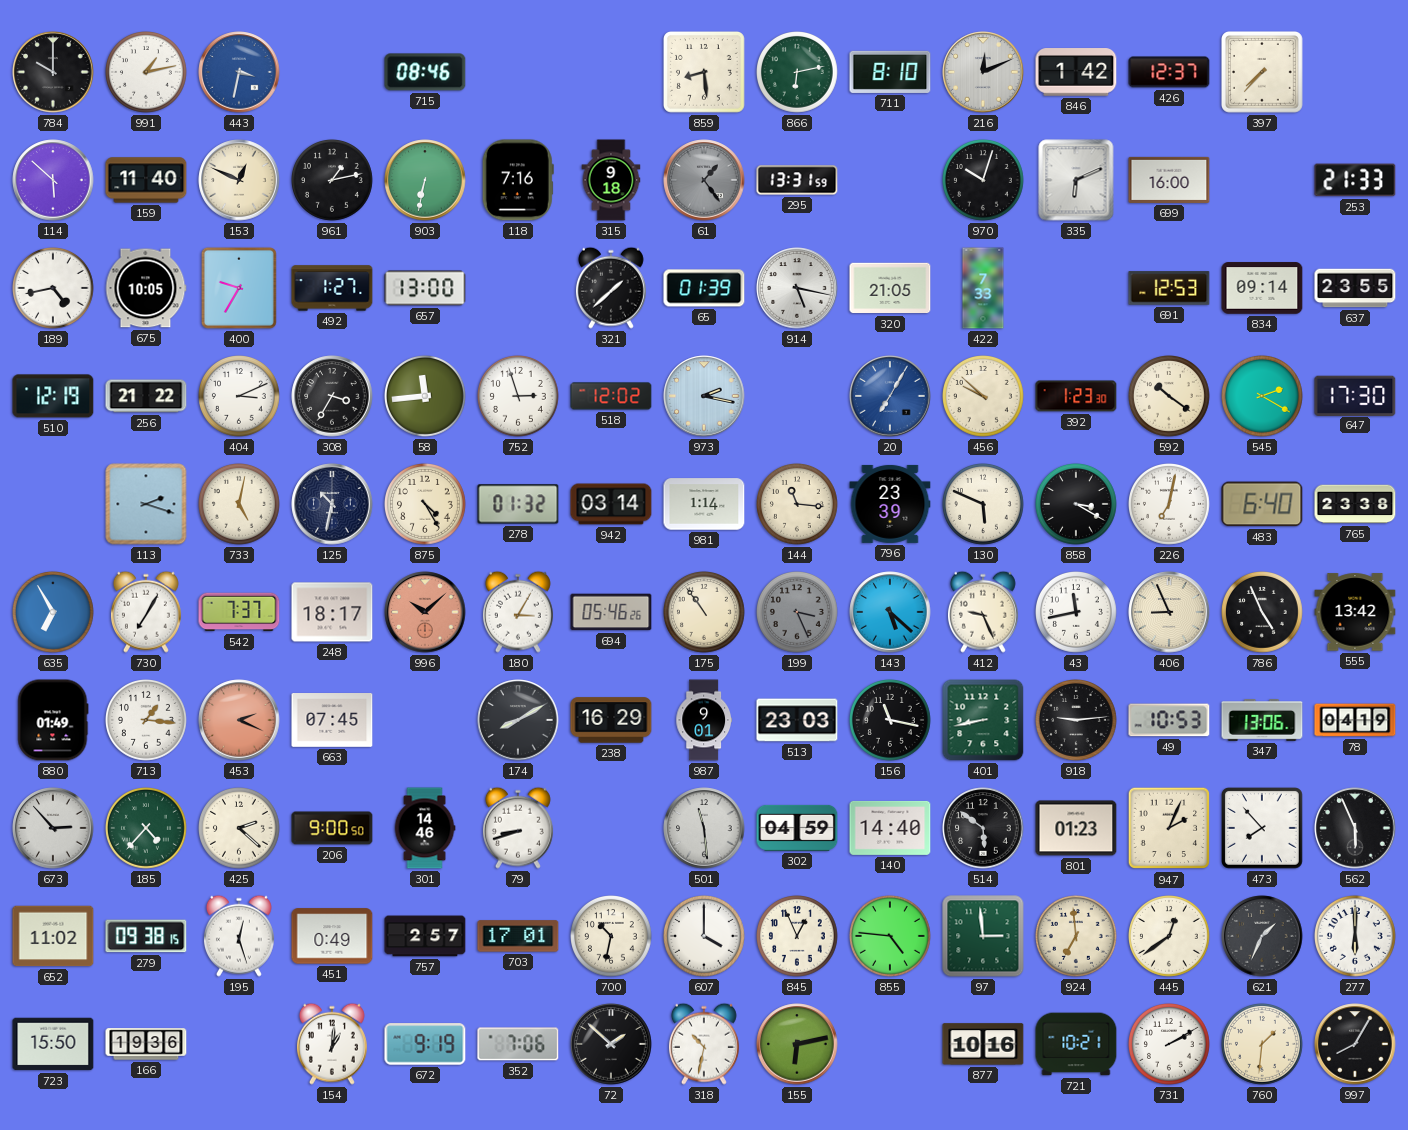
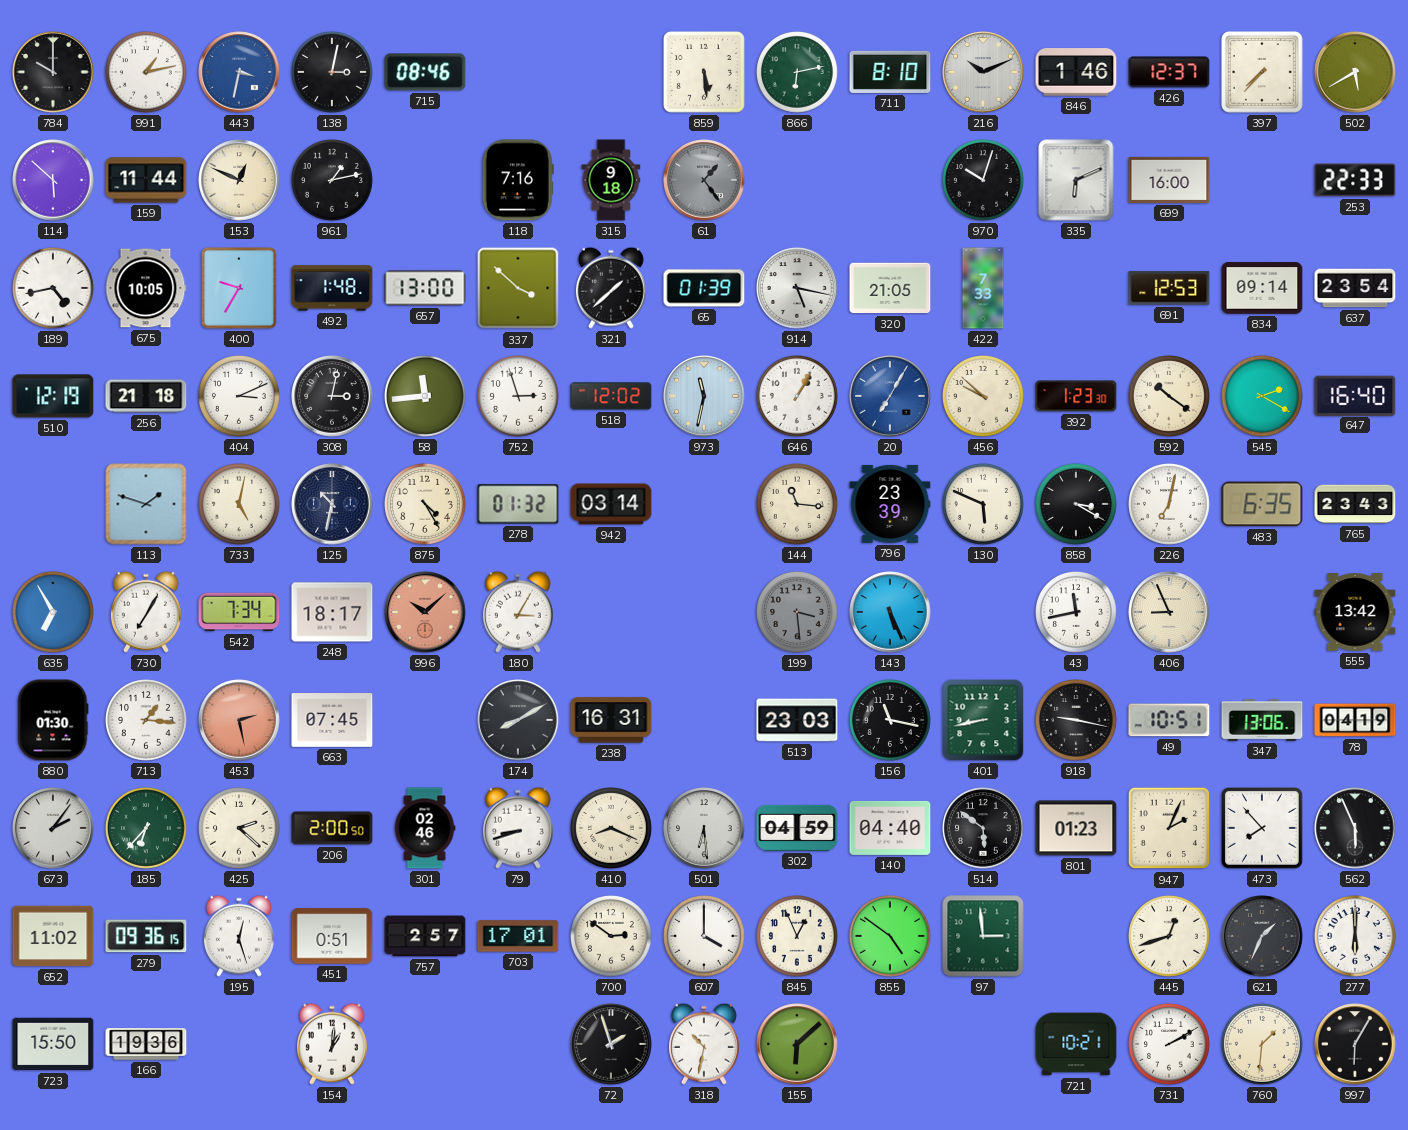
138: none -> 3:02
859: 8:29 -> 5:29
216: 12:11 -> 10:11
846: 1:42 -> 1:46
502: none -> 5:40
159: 11:40 -> 11:44
903: 6:32 -> none
295: 13:31 -> none
253: 21:33 -> 22:33
492: 1:27 -> 1:48
337: none -> 3:52
637: 23:55 -> 23:54
256: 21:22 -> 21:18
308: 3:35 -> 3:02
973: 2:17 -> 11:32
646: none -> 1:05
647: 17:30 -> 16:40
113: 2:18 -> 1:48
981: 1:14 -> none
483: 6:40 -> 6:35
765: 23:38 -> 23:43
542: 7:37 -> 7:34
694: 05:46 -> none
175: 10:54 -> none
199: 3:26 -> 3:29
143: 5:22 -> 5:26
412: 9:26 -> none
786: 4:56 -> none
880: 01:49 -> 01:30
453: 2:19 -> 2:28
238: 16:29 -> 16:31
987: 9:01 -> none
918: 9:14 -> 9:17
49: 10:53 -> 10:51
673: 2:53 -> 2:06
185: 4:37 -> 6:37
206: 9:00 -> 2:00
301: 14:46 -> 02:46
410: none -> 8:19
501: 11:29 -> 6:29
140: 14:40 -> 04:40
279: 09:38 -> 09:36
451: 0:49 -> 0:51
700: 10:32 -> 2:51
855: 4:46 -> 4:51
924: 6:59 -> none
445: 12:39 -> 12:42
672: 9:19 -> none
352: 7:06 -> none
72: 1:52 -> 1:57
155: 6:13 -> 6:08
877: 10:16 -> none
997: 8:05 -> 6:05
